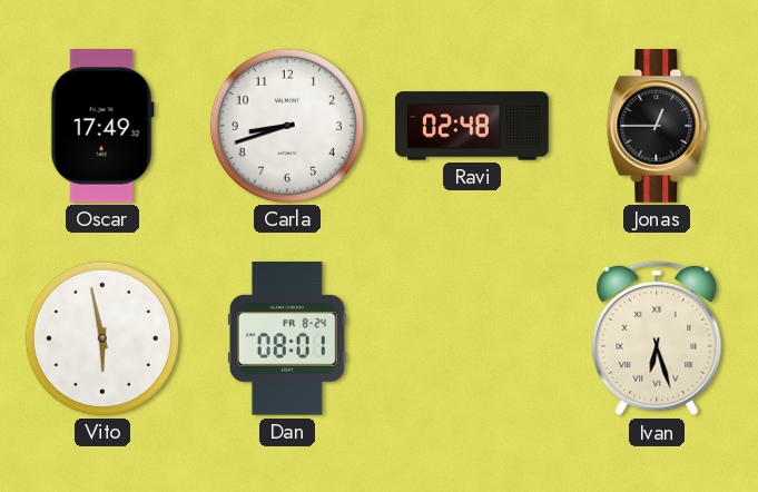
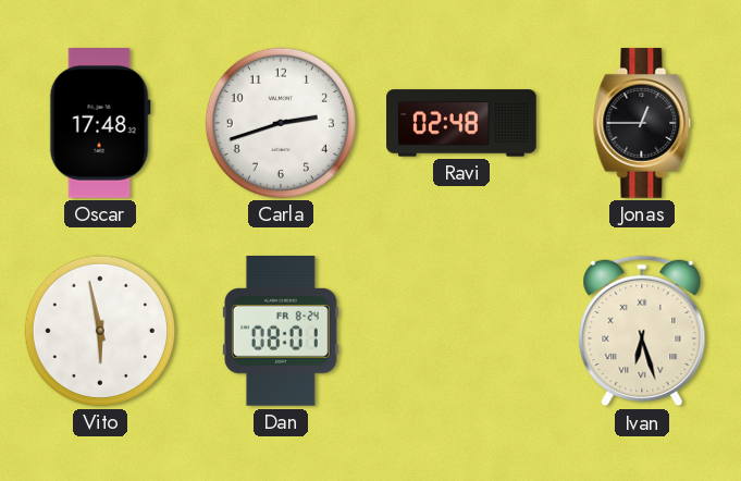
Oscar: 17:49 -> 17:48
Carla: 8:42 -> 2:42
